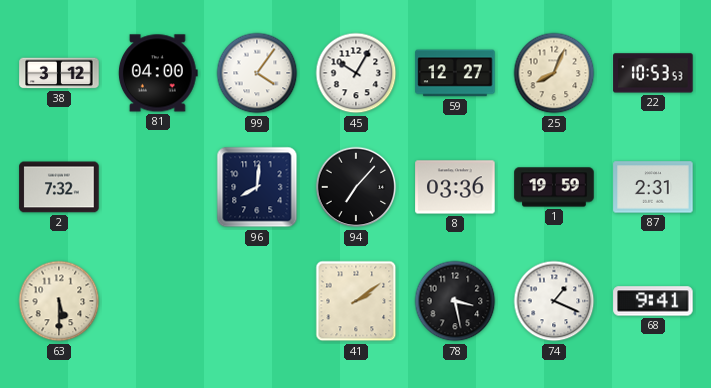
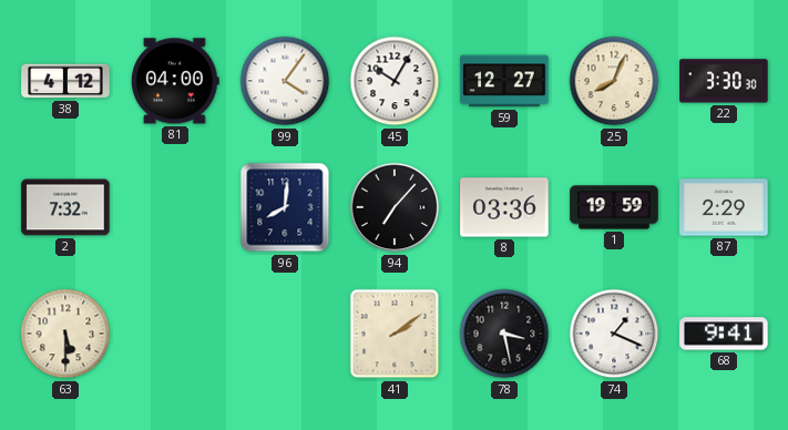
38: 3:12 -> 4:12
22: 10:53 -> 3:30
87: 2:31 -> 2:29
